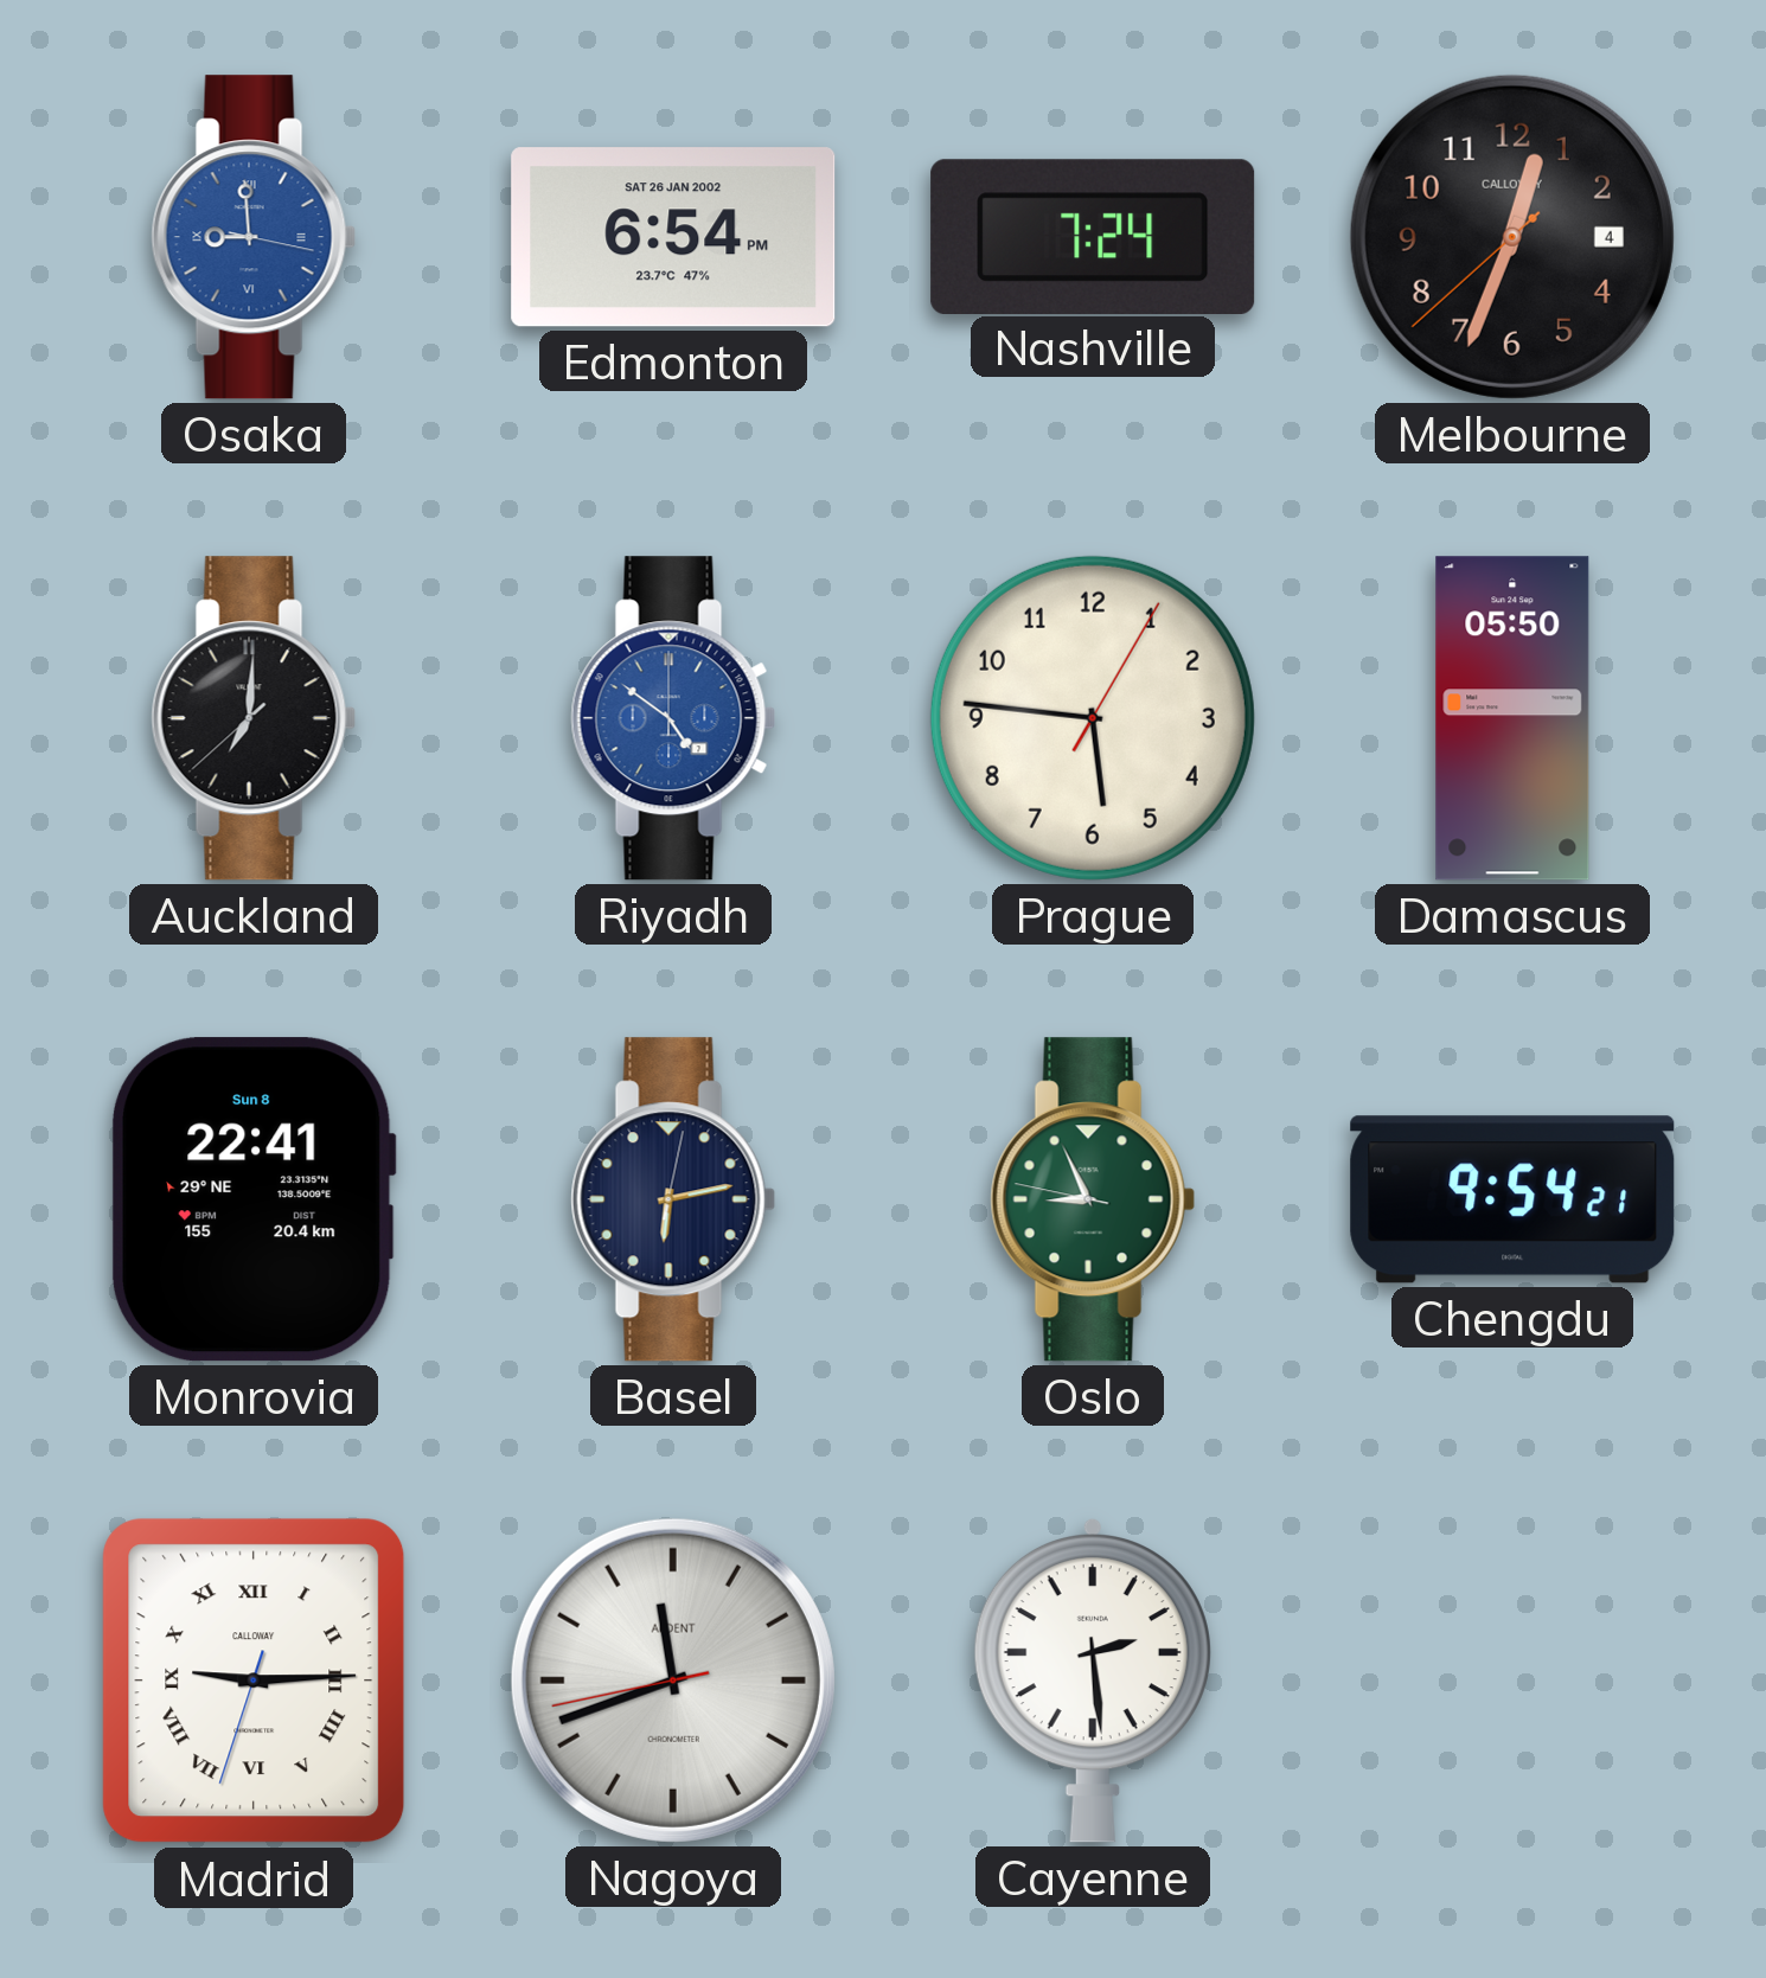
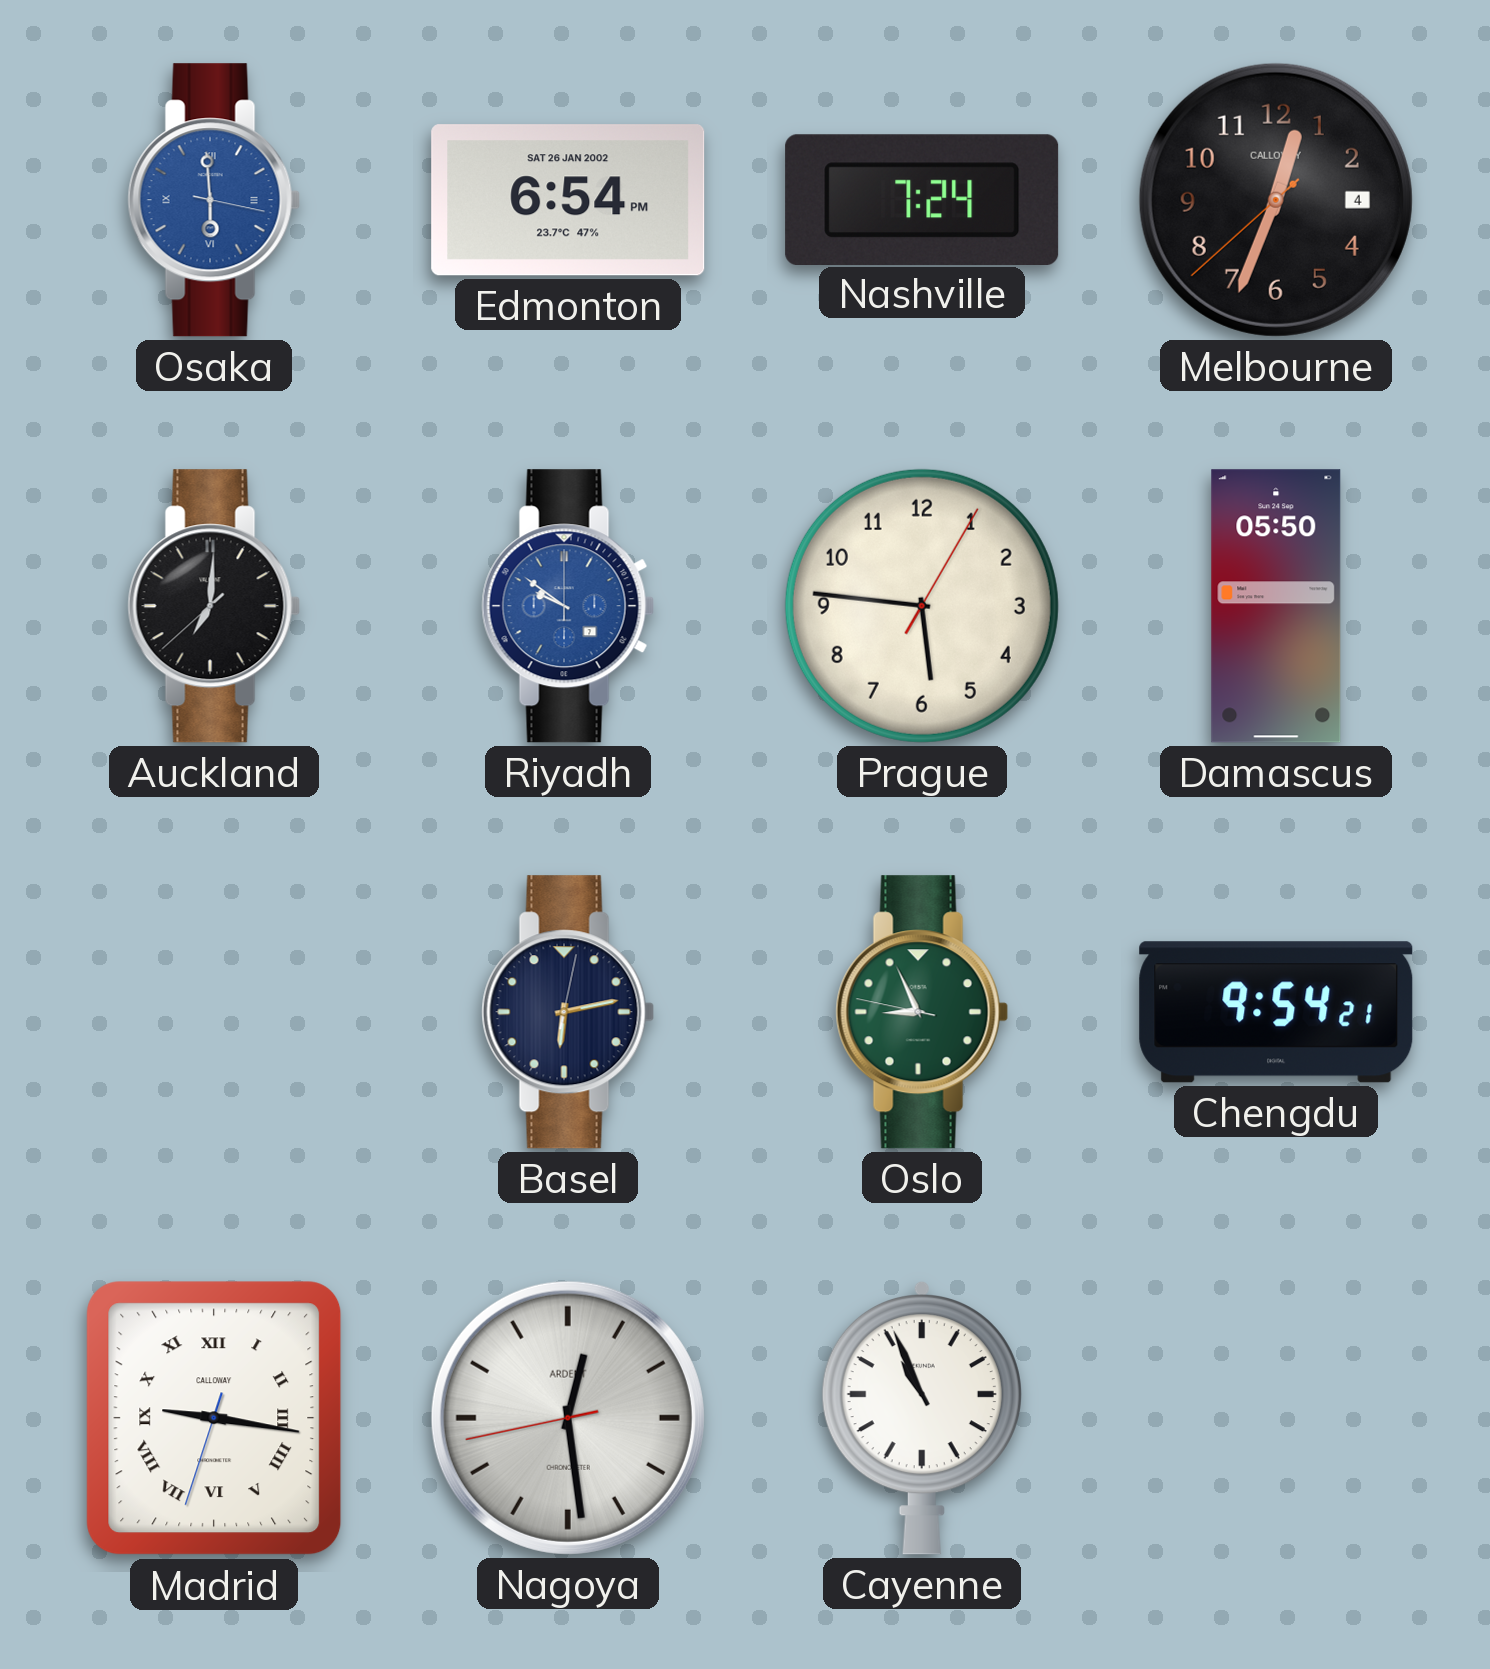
Osaka: 8:59 -> 5:59
Riyadh: 4:51 -> 9:51
Monrovia: 22:41 -> none
Madrid: 9:14 -> 9:16
Nagoya: 11:41 -> 12:28
Cayenne: 2:29 -> 10:56
